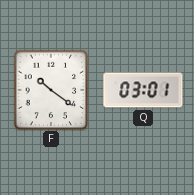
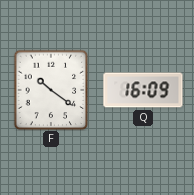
Q: 03:01 -> 16:09
